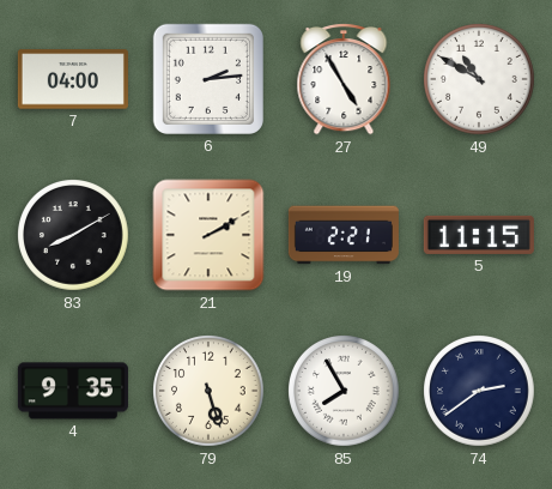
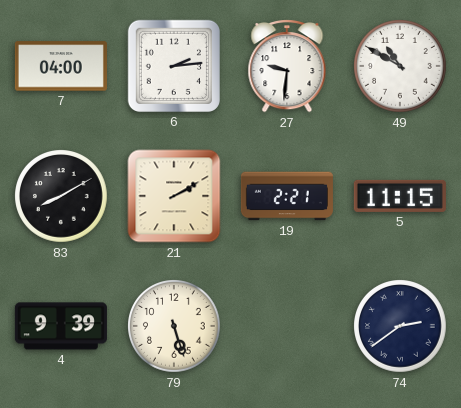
27: 4:55 -> 9:31
4: 9:35 -> 9:39
85: 7:55 -> none
